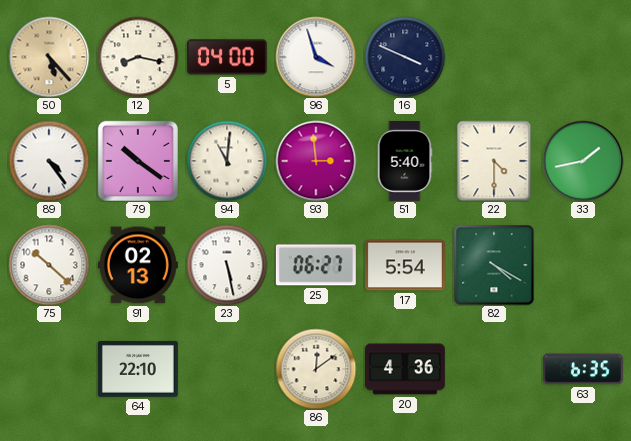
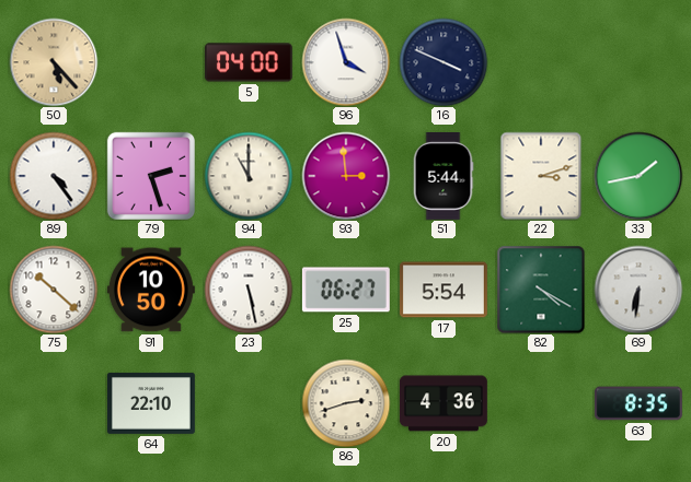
12: 8:17 -> none
79: 10:21 -> 2:27
94: 11:01 -> 11:00
51: 5:40 -> 5:44
22: 4:30 -> 3:12
91: 02:13 -> 10:50
69: none -> 6:31
86: 12:09 -> 2:42
63: 6:35 -> 8:35
